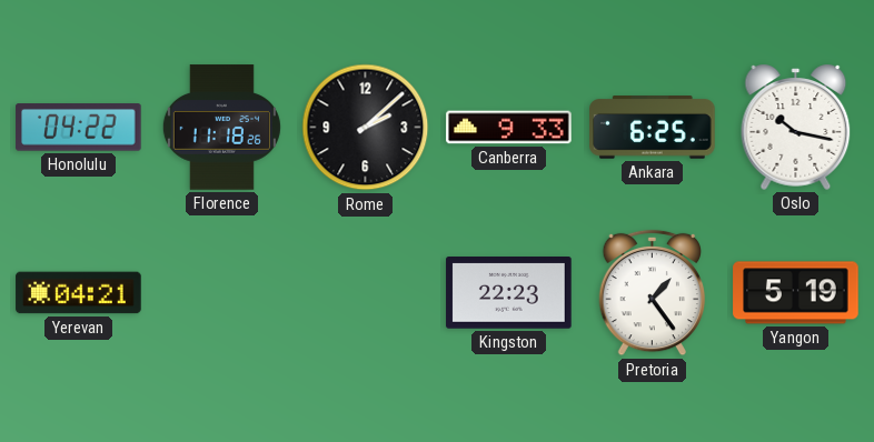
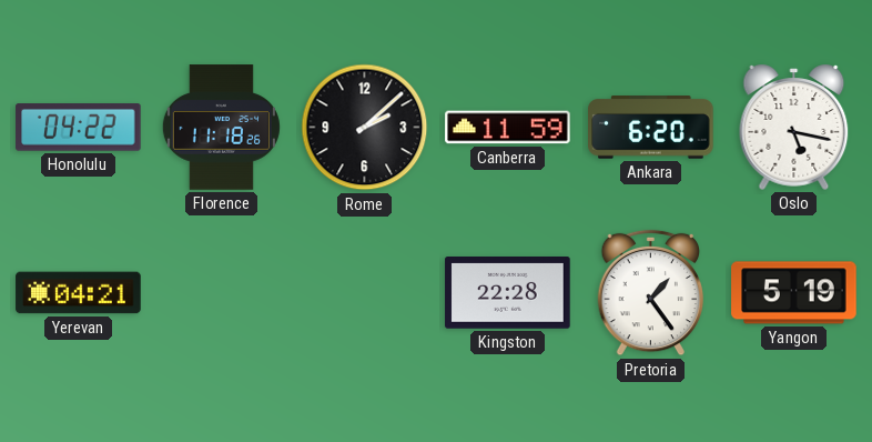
Canberra: 9:33 -> 11:59
Ankara: 6:25 -> 6:20
Oslo: 10:17 -> 5:17
Kingston: 22:23 -> 22:28
